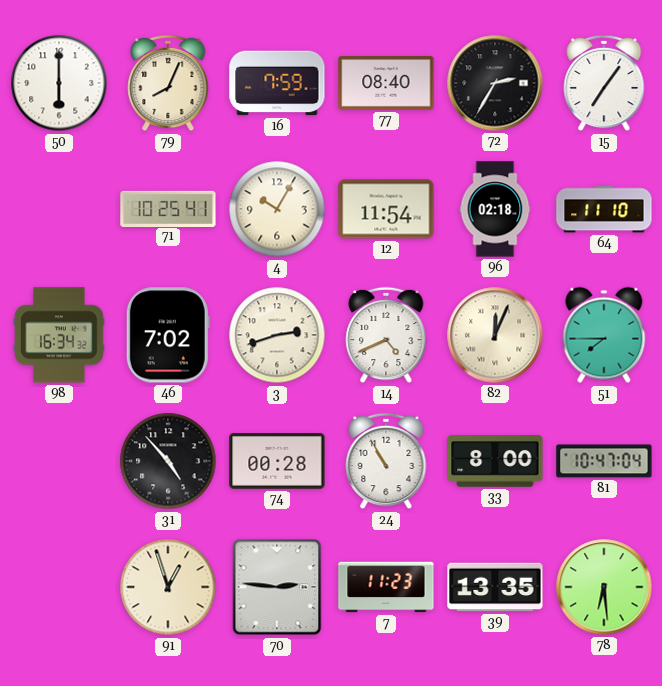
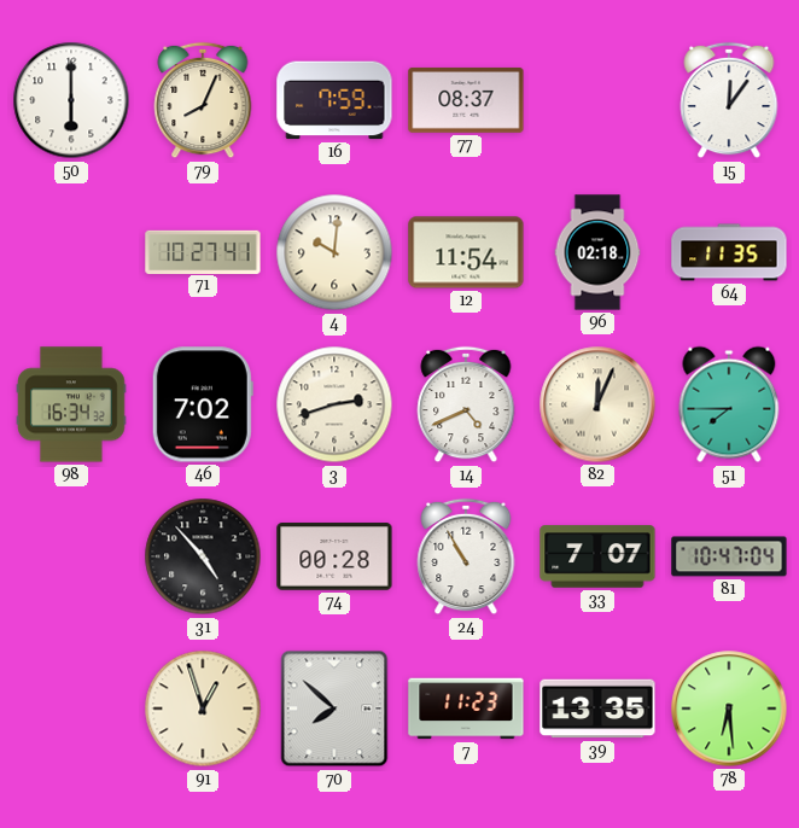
77: 08:40 -> 08:37
72: 2:35 -> none
15: 7:06 -> 12:06
71: 10:25 -> 10:27
4: 10:05 -> 10:01
64: 11:10 -> 11:35
33: 8:00 -> 7:07
70: 2:46 -> 7:52
